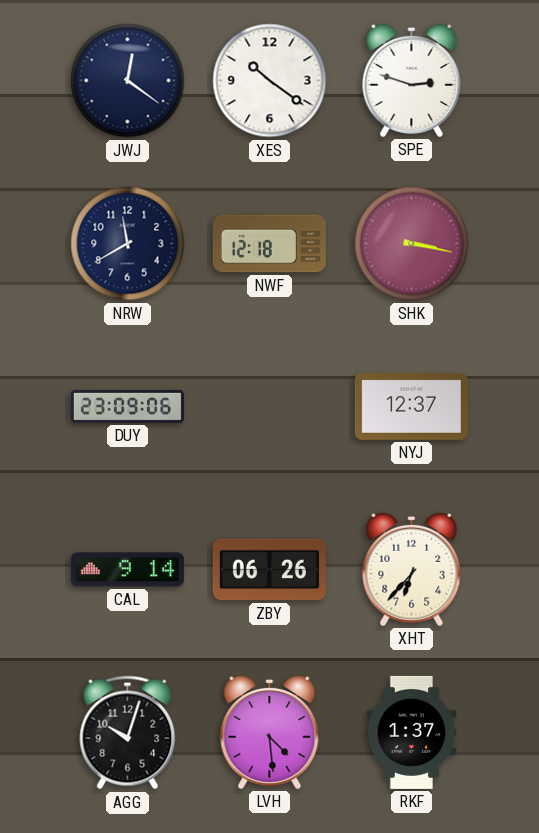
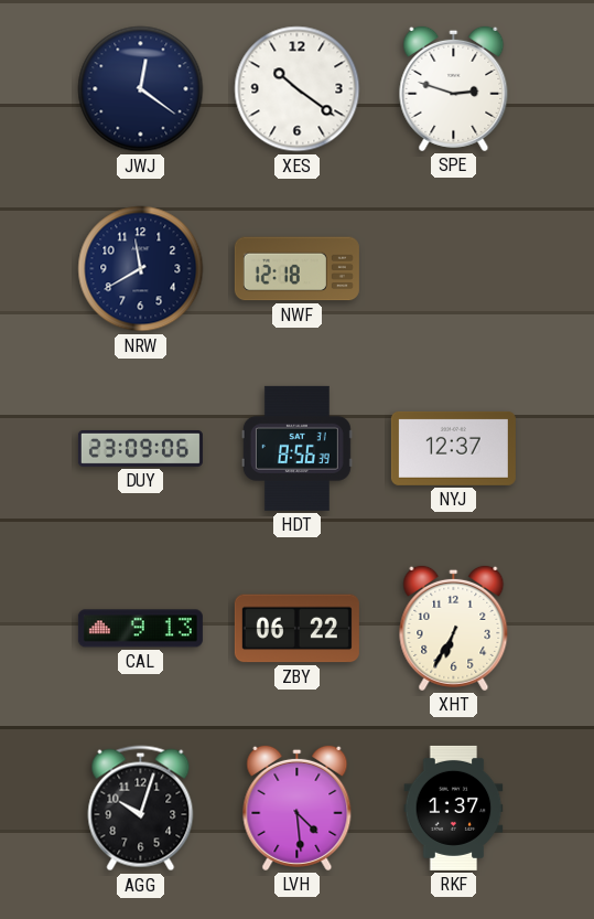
SHK: 3:17 -> none
HDT: none -> 8:56
CAL: 9:14 -> 9:13
ZBY: 06:26 -> 06:22
XHT: 6:37 -> 6:35
